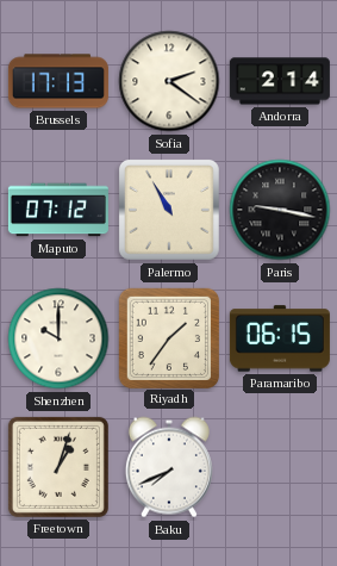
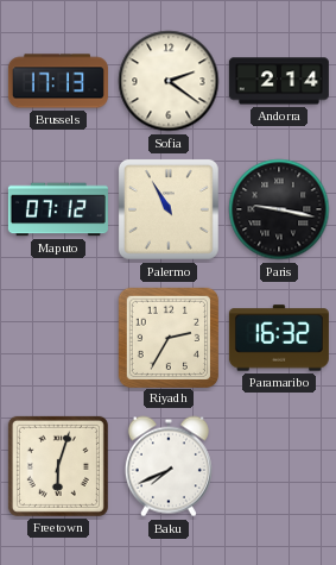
Shenzhen: 10:00 -> none
Riyadh: 1:36 -> 2:35
Paramaribo: 06:15 -> 16:32
Freetown: 1:03 -> 6:03
